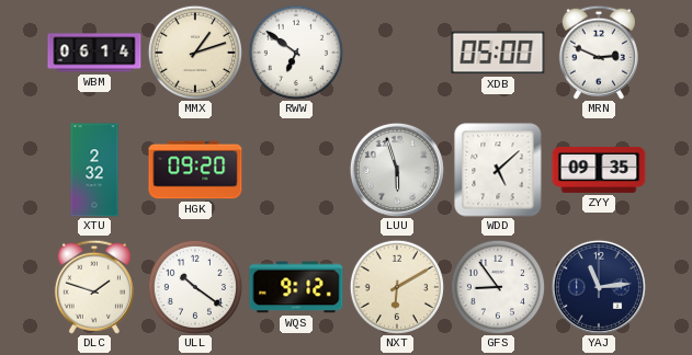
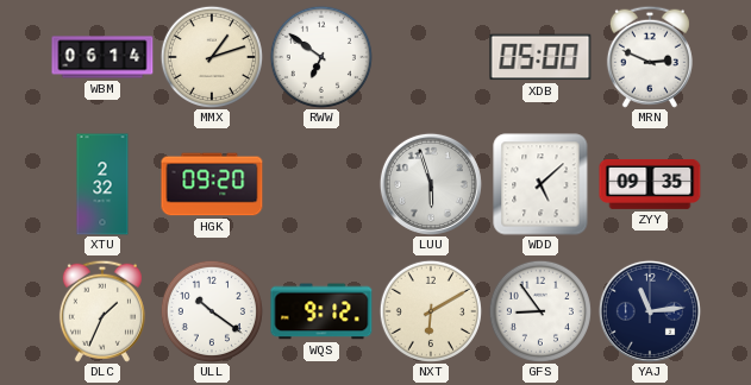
DLC: 1:48 -> 1:34
